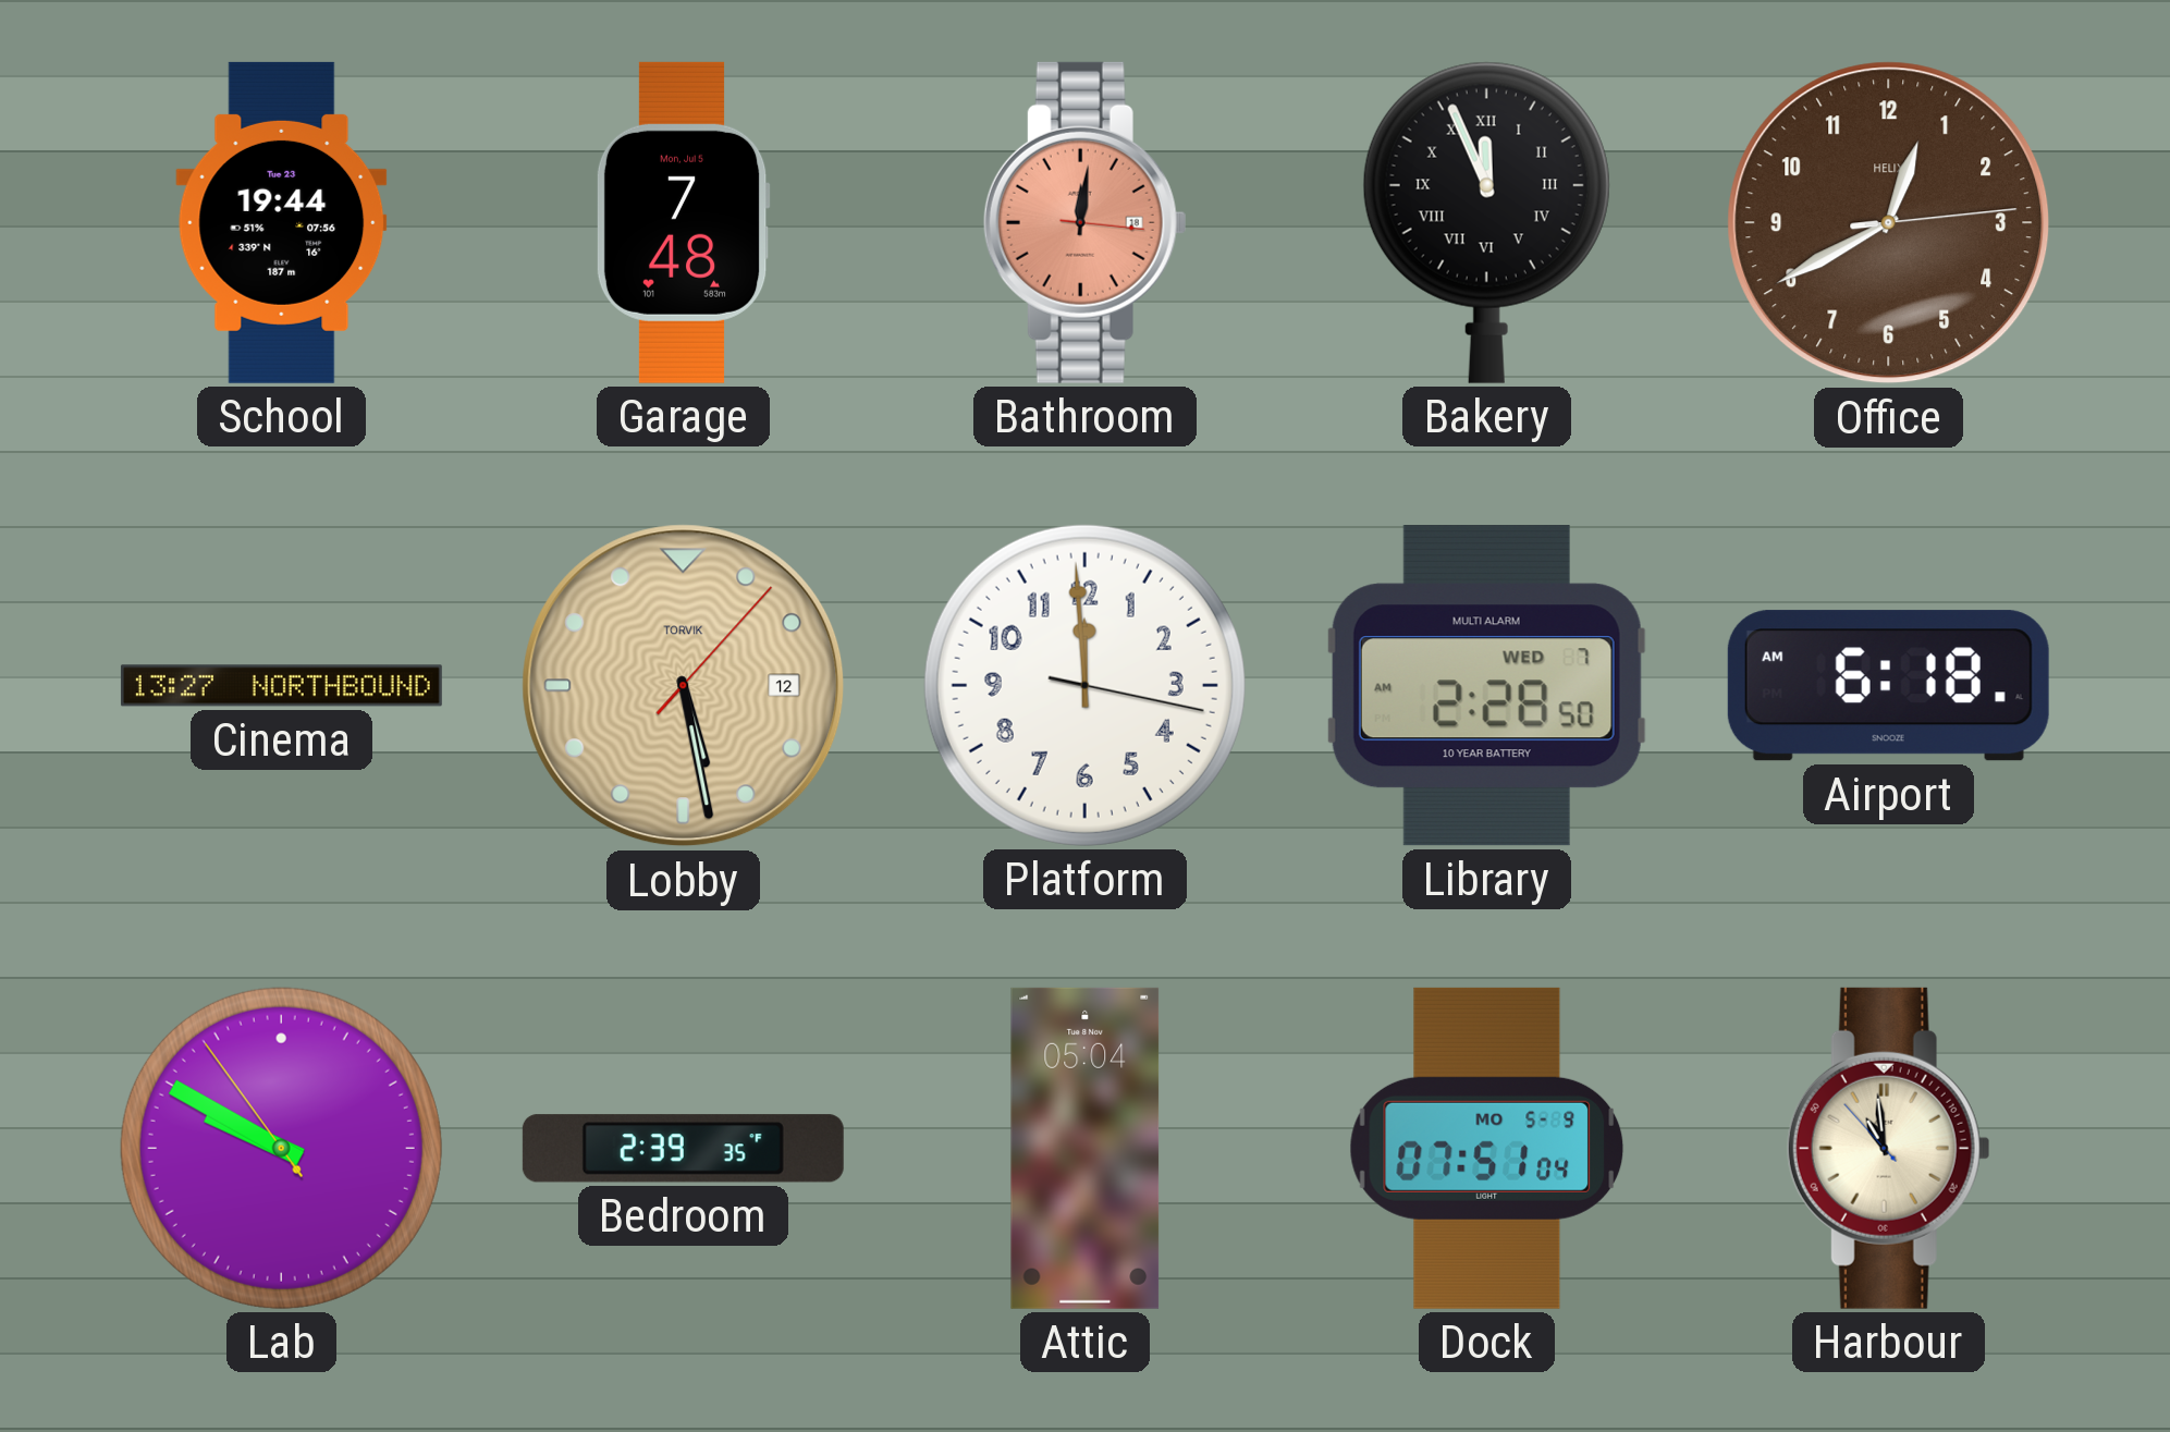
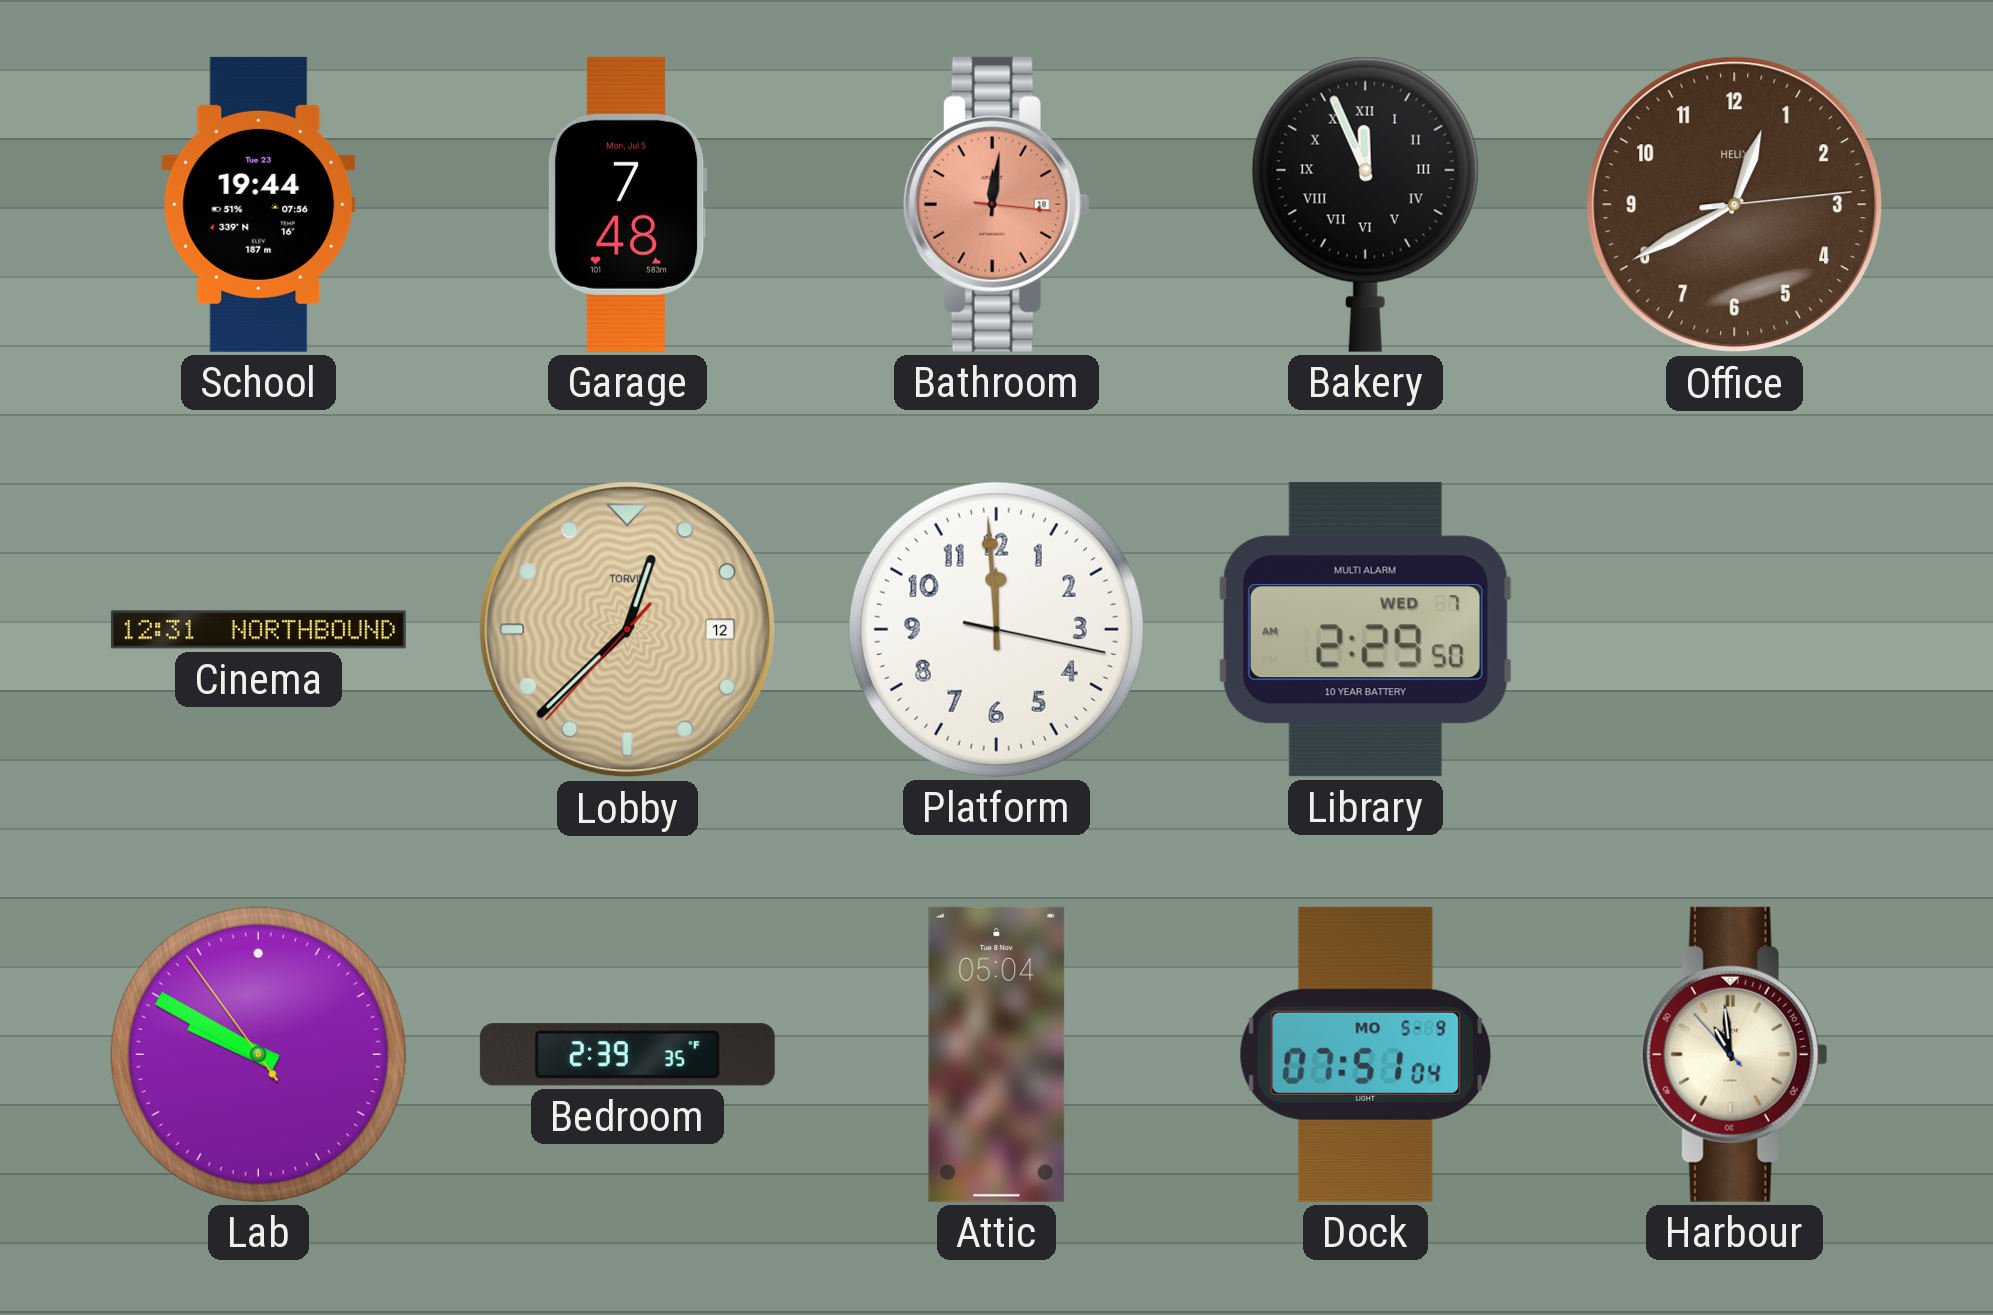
Cinema: 13:27 -> 12:31
Lobby: 5:28 -> 12:37
Library: 2:28 -> 2:29
Airport: 6:18 -> none
